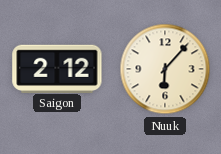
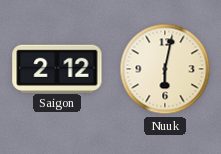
Nuuk: 6:07 -> 6:02
